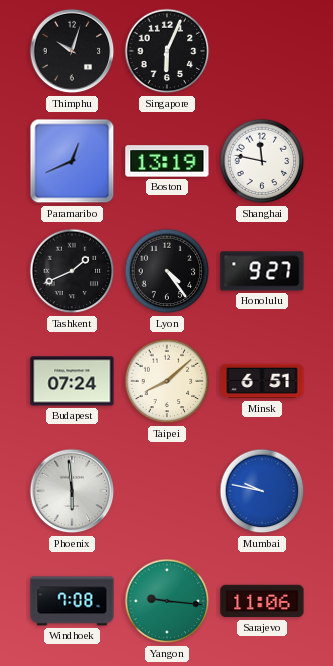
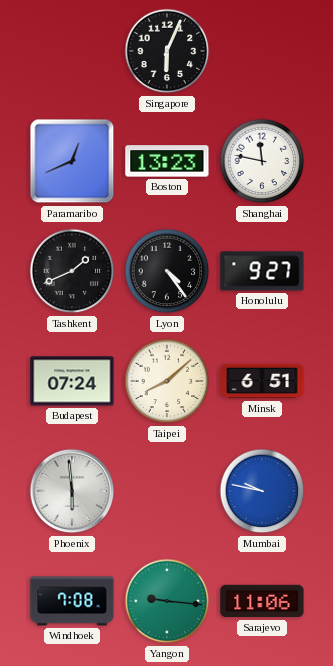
Thimphu: 10:03 -> none
Boston: 13:19 -> 13:23
